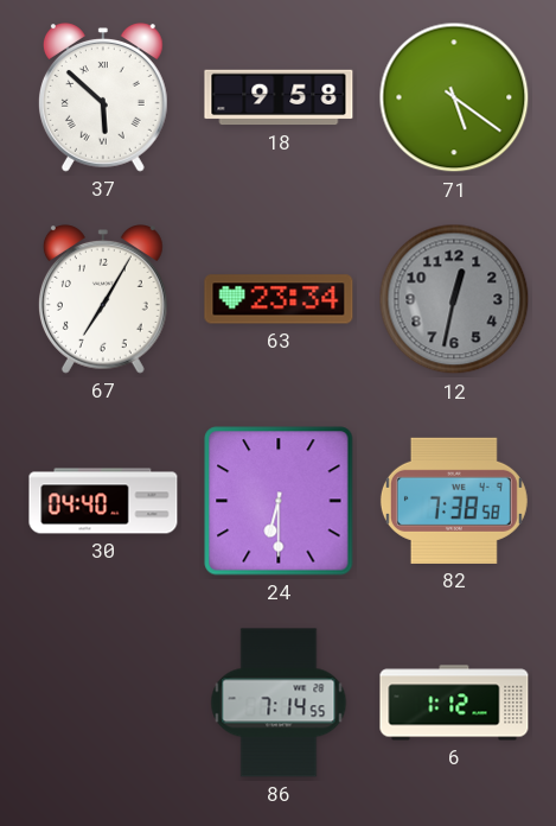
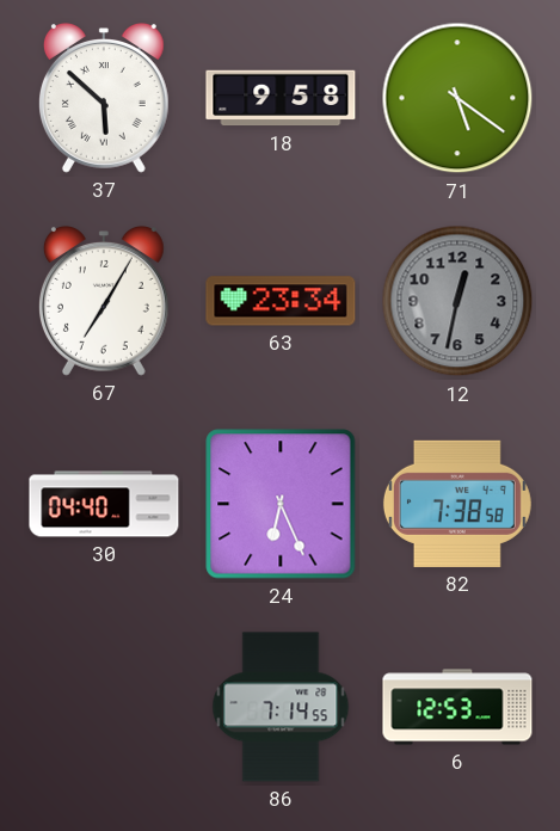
24: 6:30 -> 6:26
6: 1:12 -> 12:53
